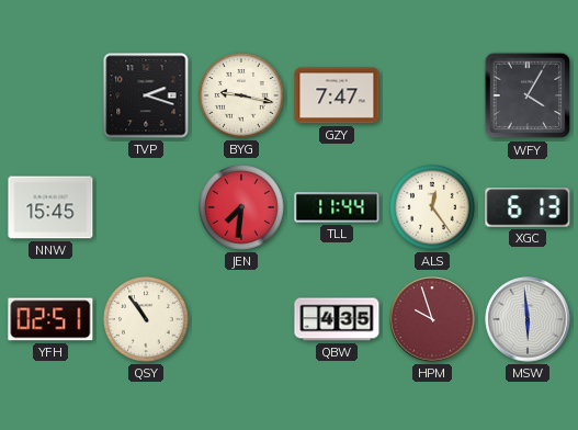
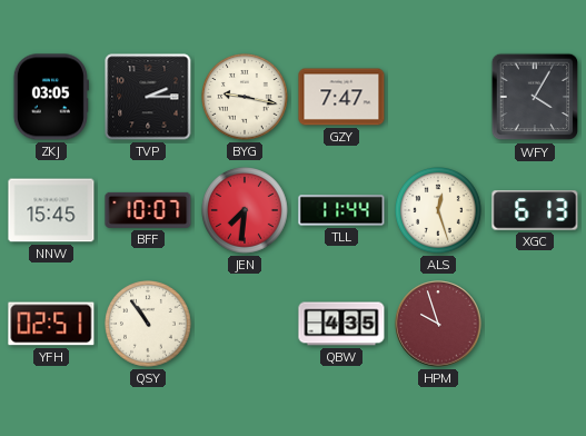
ZKJ: none -> 03:05
TVP: 2:18 -> 2:15
BFF: none -> 10:07
ALS: 12:24 -> 12:27
MSW: 5:59 -> none
